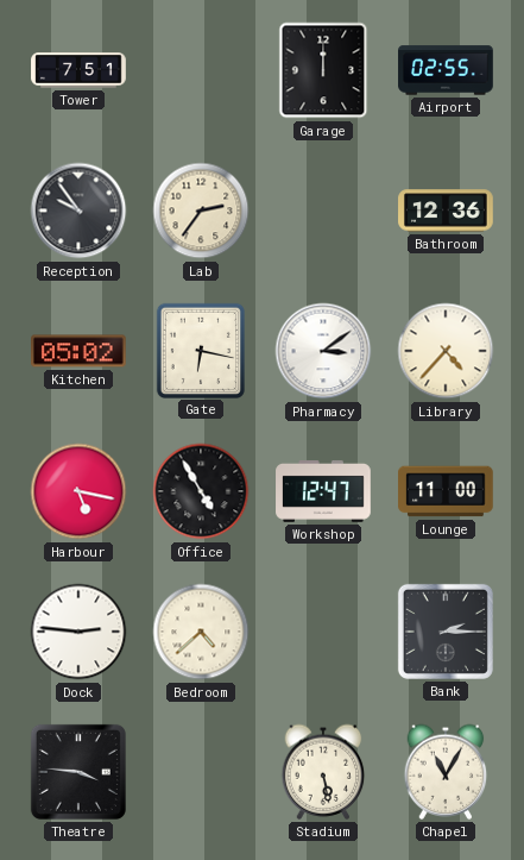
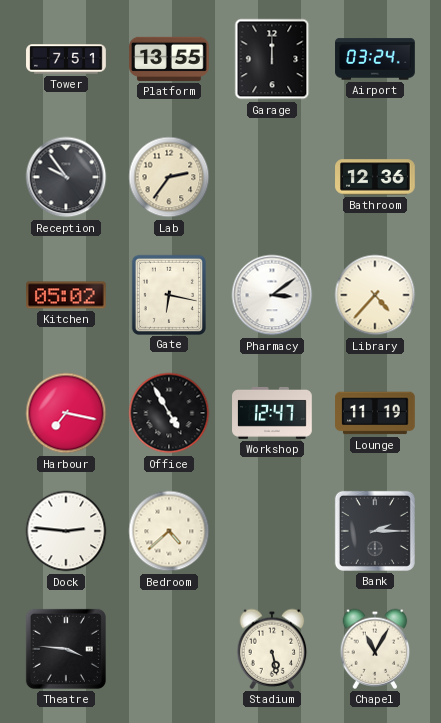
Platform: none -> 13:55
Airport: 02:55 -> 03:24
Harbour: 5:17 -> 7:17
Lounge: 11:00 -> 11:19
